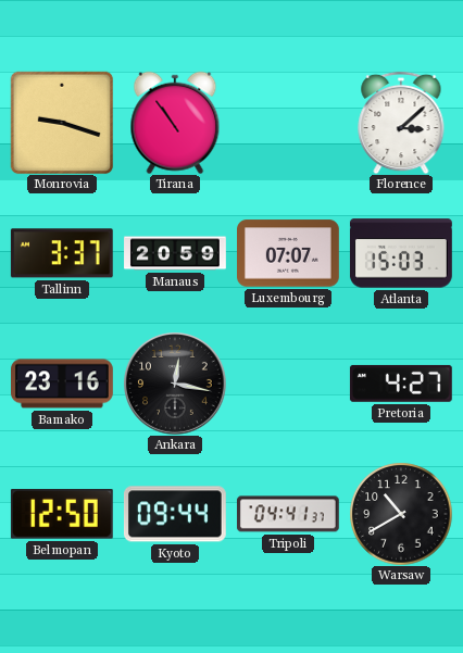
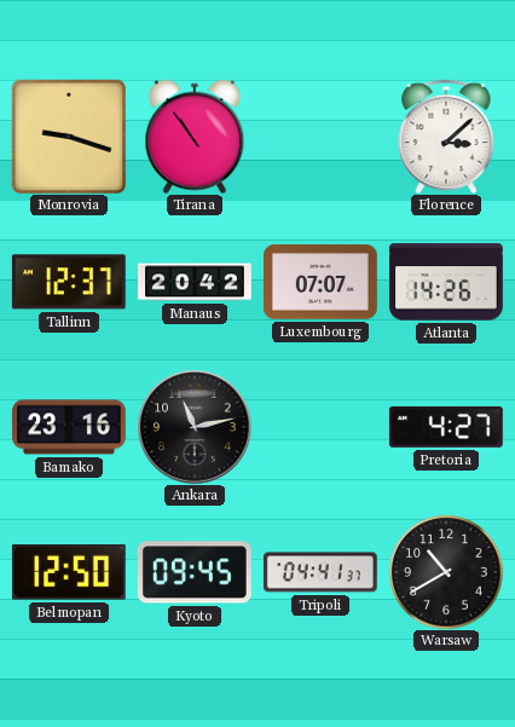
Tallinn: 3:37 -> 12:37
Manaus: 20:59 -> 20:42
Atlanta: 15:03 -> 14:26
Ankara: 12:17 -> 11:13
Kyoto: 09:44 -> 09:45
